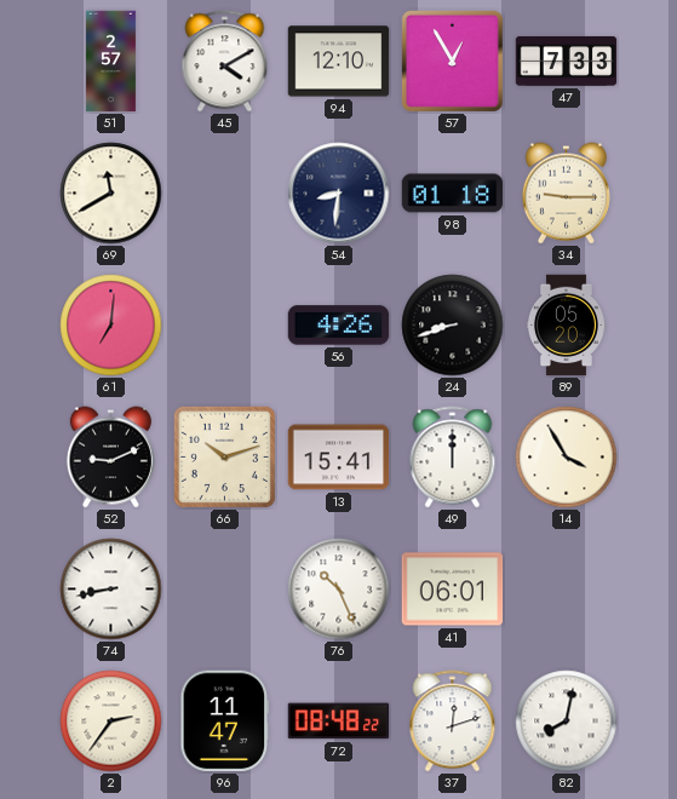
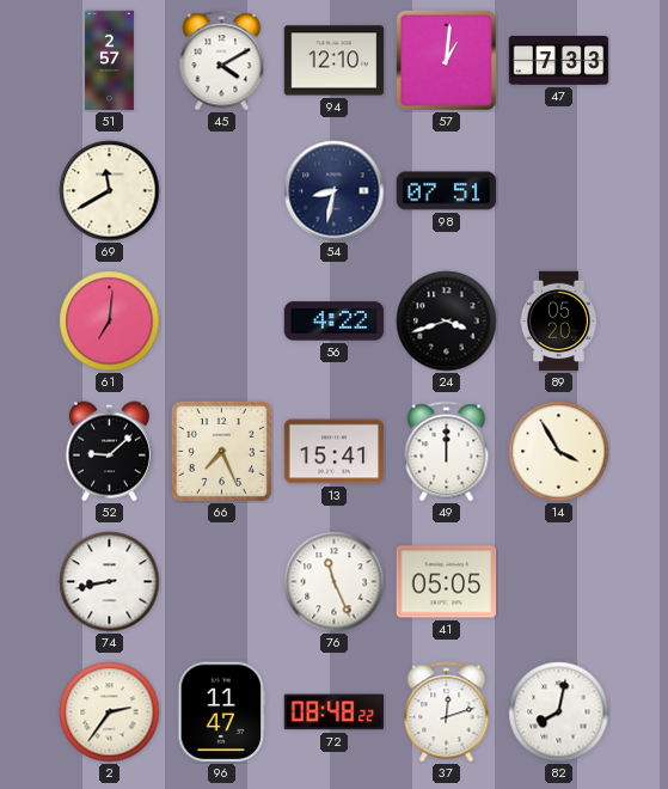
57: 12:55 -> 1:01
54: 8:31 -> 8:32
98: 01:18 -> 07:51
34: 9:15 -> none
56: 4:26 -> 4:22
24: 8:42 -> 3:42
52: 9:11 -> 9:08
66: 10:12 -> 7:26
76: 10:26 -> 11:26
41: 06:01 -> 05:05
